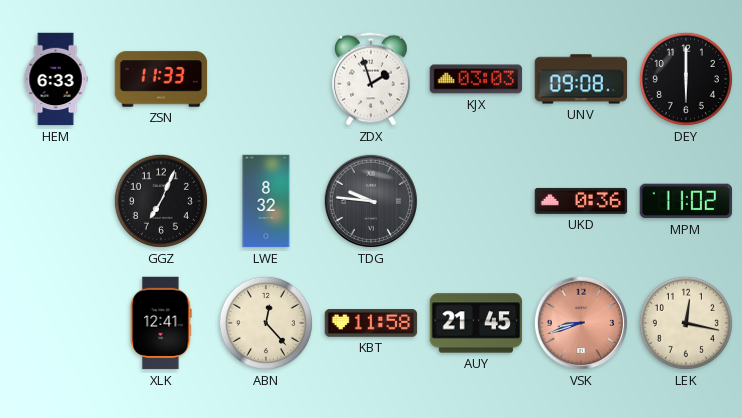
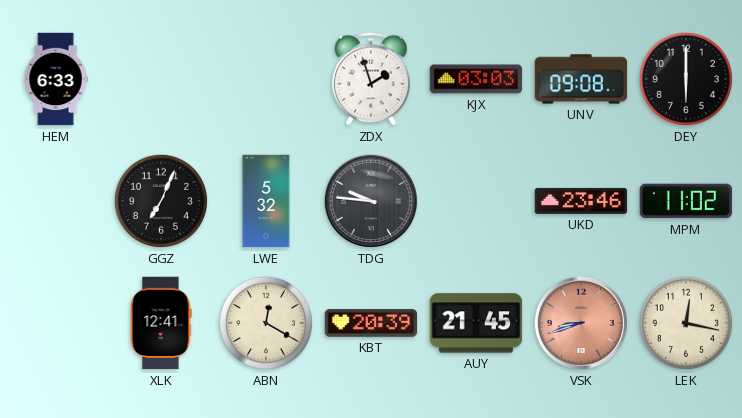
ZSN: 11:33 -> none
LWE: 8:32 -> 5:32
UKD: 0:36 -> 23:46
ABN: 12:23 -> 12:20
KBT: 11:58 -> 20:39
